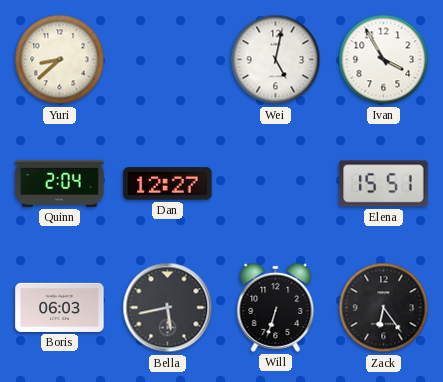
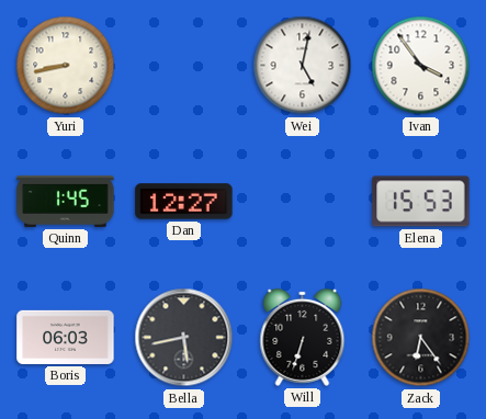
Yuri: 8:38 -> 8:43
Ivan: 3:55 -> 3:54
Quinn: 2:04 -> 1:45
Elena: 15:51 -> 15:53
